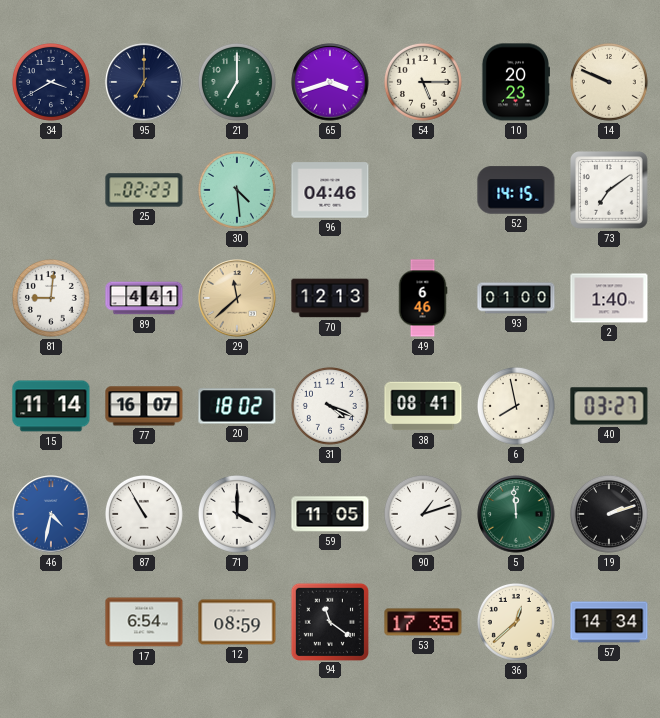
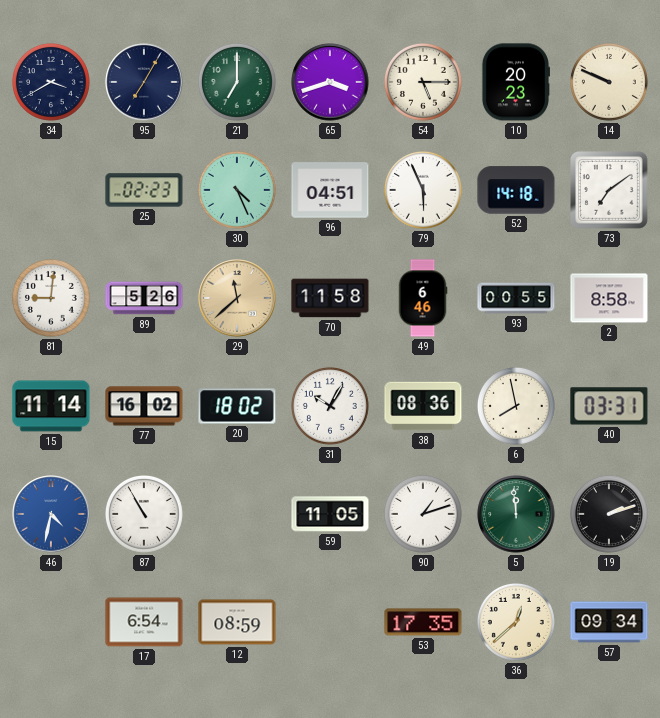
95: 7:00 -> 7:05
30: 4:29 -> 4:26
96: 04:46 -> 04:51
79: none -> 5:56
52: 14:15 -> 14:18
89: 4:41 -> 5:26
70: 12:13 -> 11:58
93: 01:00 -> 00:55
2: 1:40 -> 8:58
77: 16:07 -> 16:02
31: 4:19 -> 10:05
38: 08:41 -> 08:36
40: 03:27 -> 03:31
71: 4:00 -> none
94: 11:21 -> none
57: 14:34 -> 09:34
